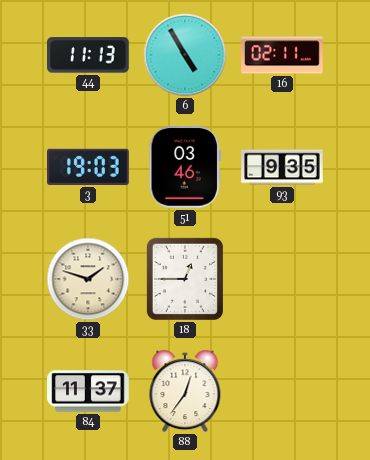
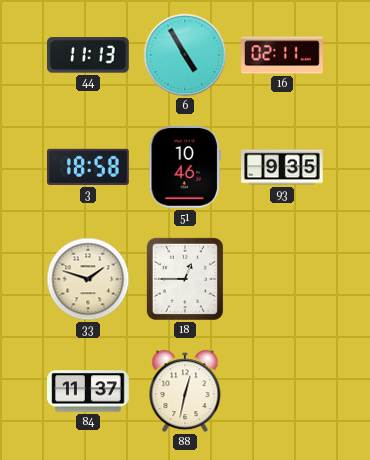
3: 19:03 -> 18:58
51: 03:46 -> 10:46
88: 12:36 -> 12:32
